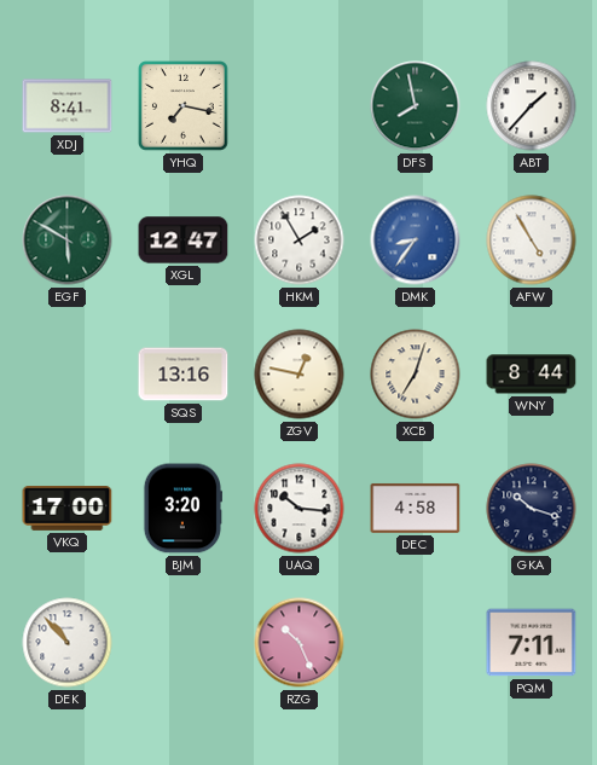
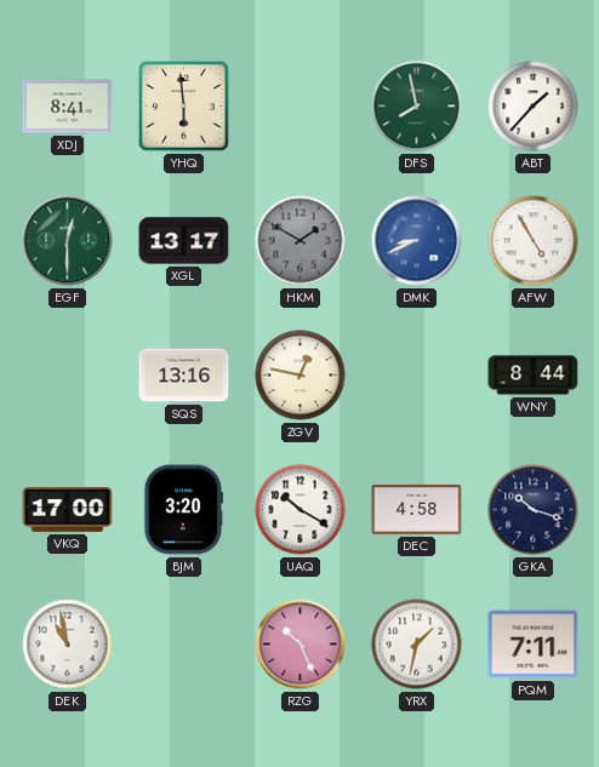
YHQ: 7:17 -> 5:59
EGF: 5:50 -> 12:30
XGL: 12:47 -> 13:17
HKM: 1:55 -> 1:50
HKM dial: white -> grey
DMK: 8:36 -> 8:41
XCB: 7:03 -> none
UAQ: 10:16 -> 10:20
DEK: 10:53 -> 10:58
YRX: none -> 1:32
